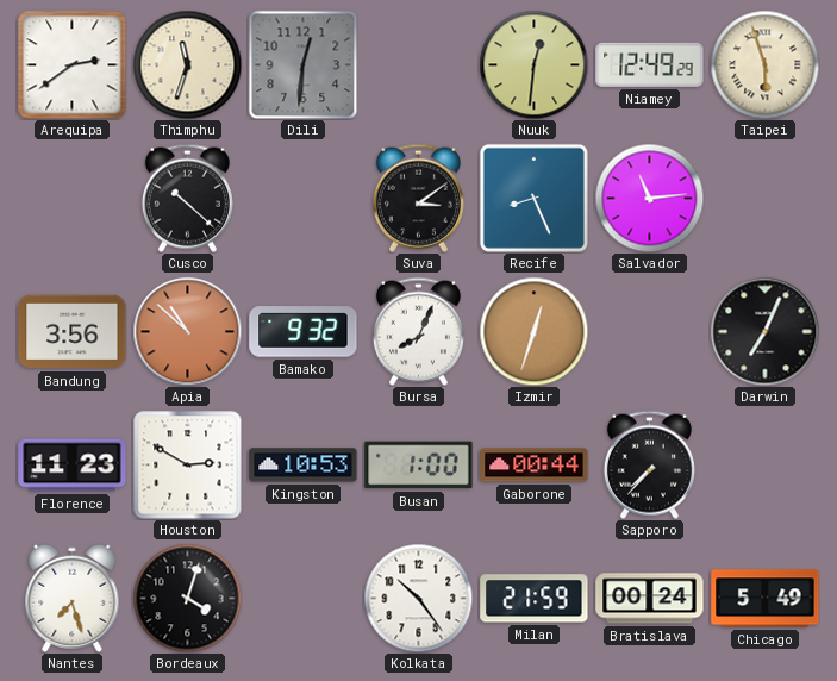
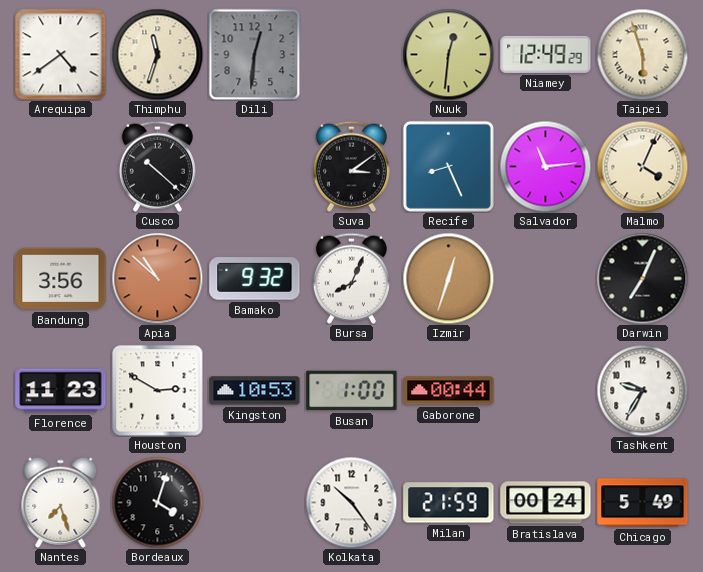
Arequipa: 2:39 -> 4:39
Malmo: none -> 4:04
Sapporo: 7:37 -> none
Tashkent: none -> 9:35
